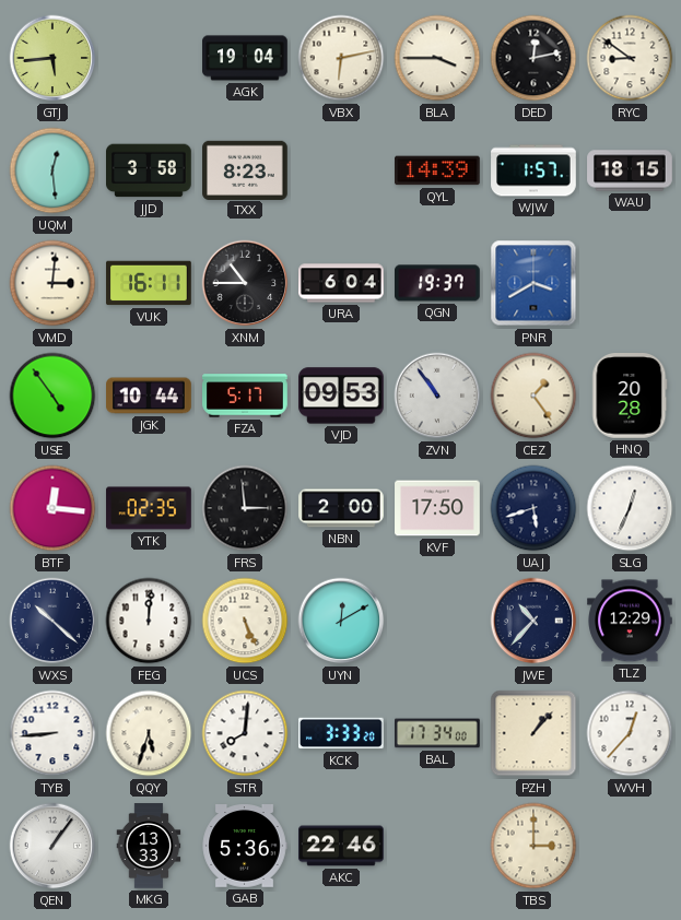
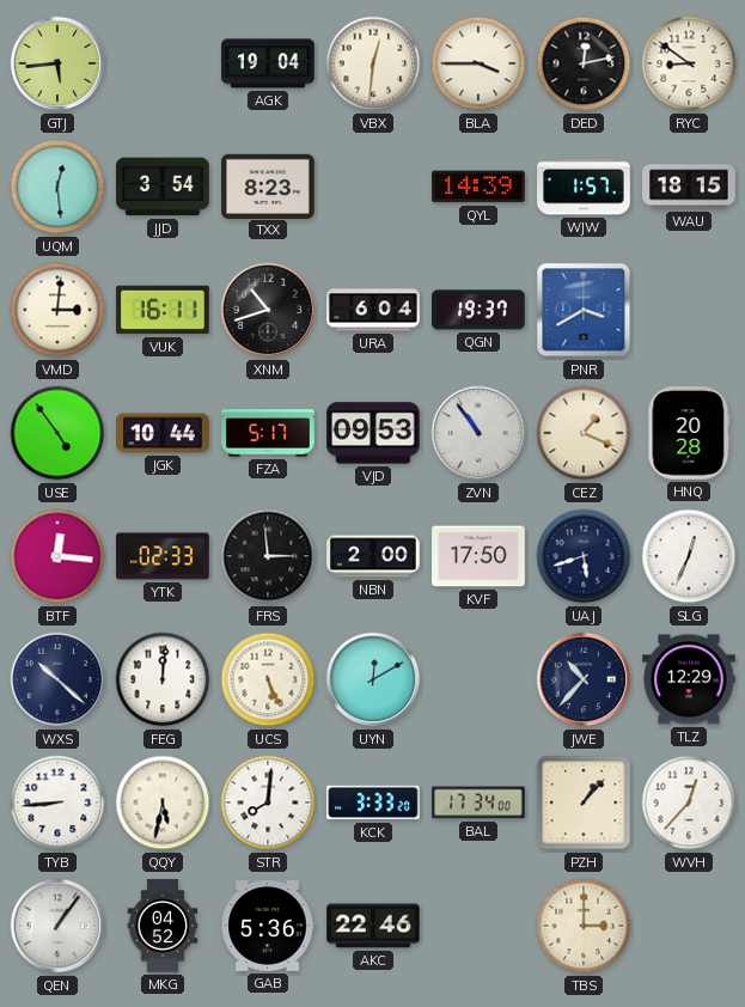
VBX: 6:13 -> 12:31
JJD: 3:58 -> 3:54
XNM: 10:45 -> 10:42
CEZ: 1:24 -> 1:19
YTK: 02:35 -> 02:33
QQY: 5:33 -> 5:32
MKG: 13:33 -> 04:52
